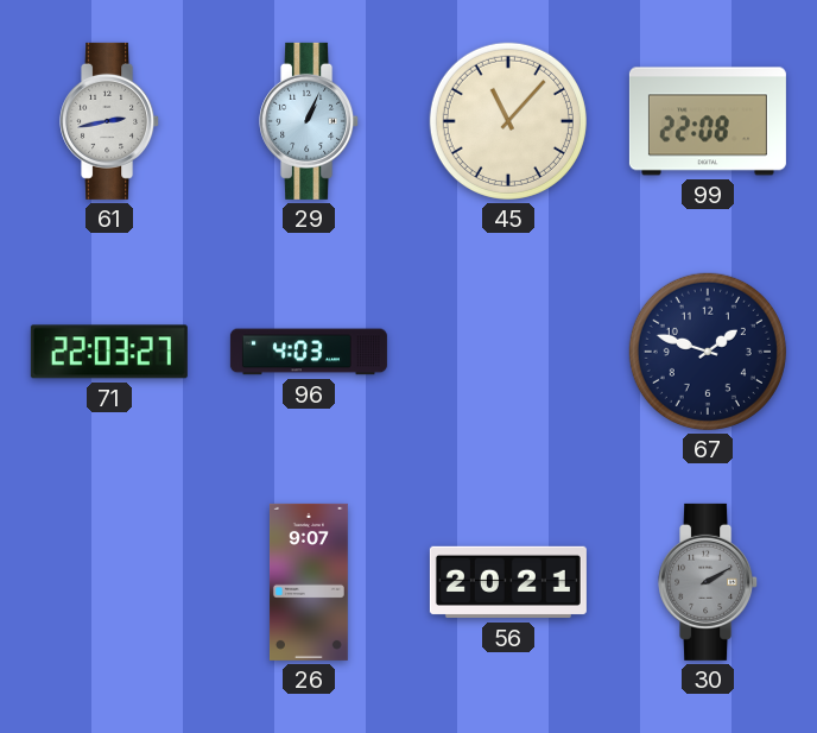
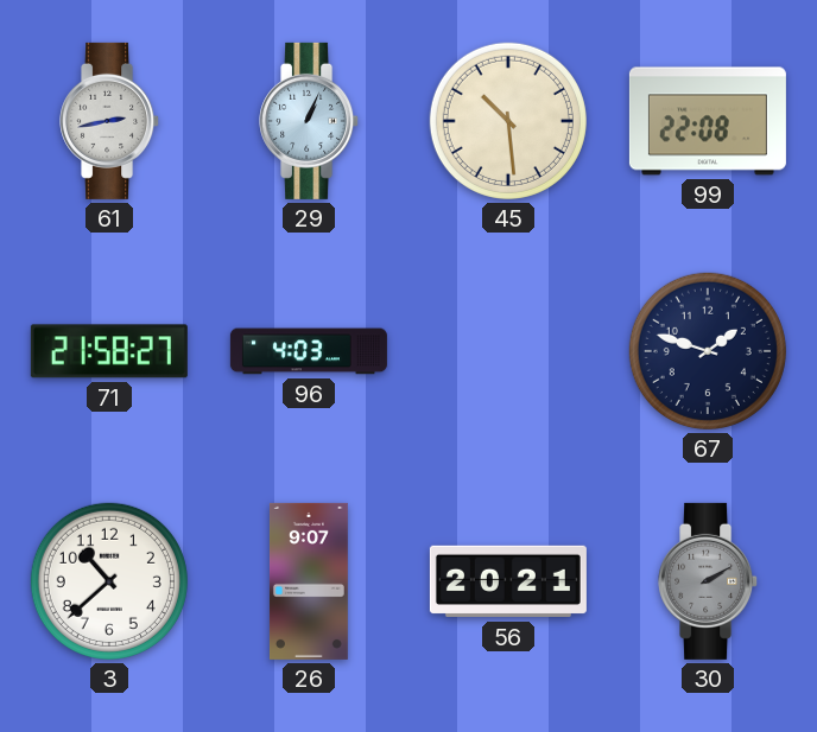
45: 11:07 -> 10:29
71: 22:03 -> 21:58
3: none -> 10:38
